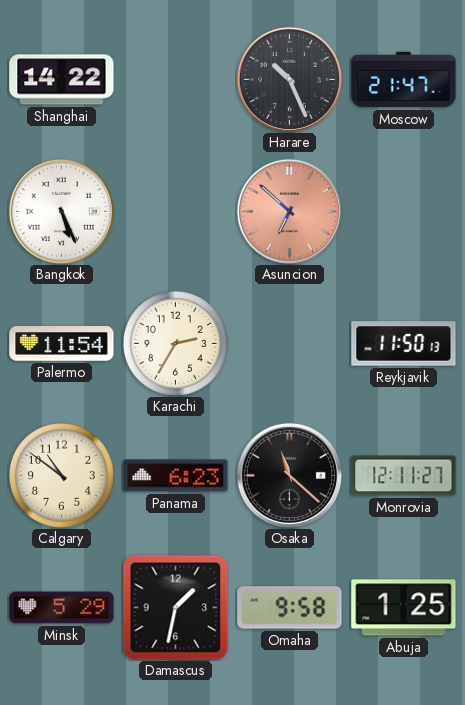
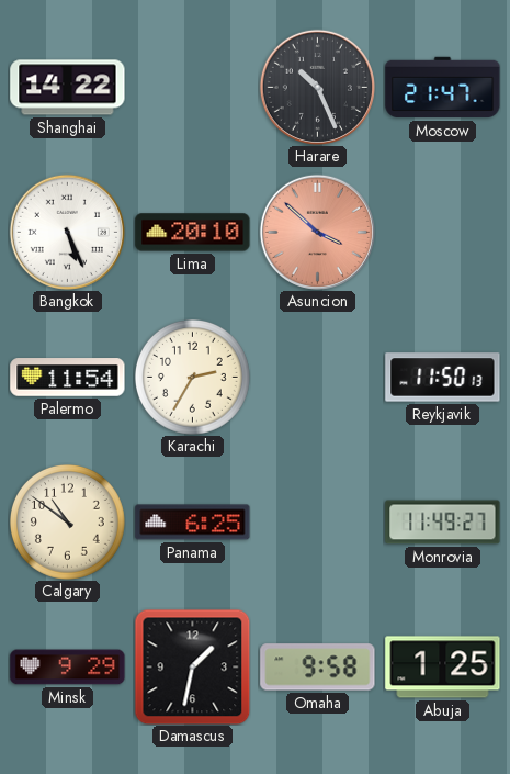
Lima: none -> 20:10
Asuncion: 6:52 -> 3:52
Panama: 6:23 -> 6:25
Osaka: 11:22 -> none
Monrovia: 12:11 -> 11:49
Minsk: 5:29 -> 9:29
